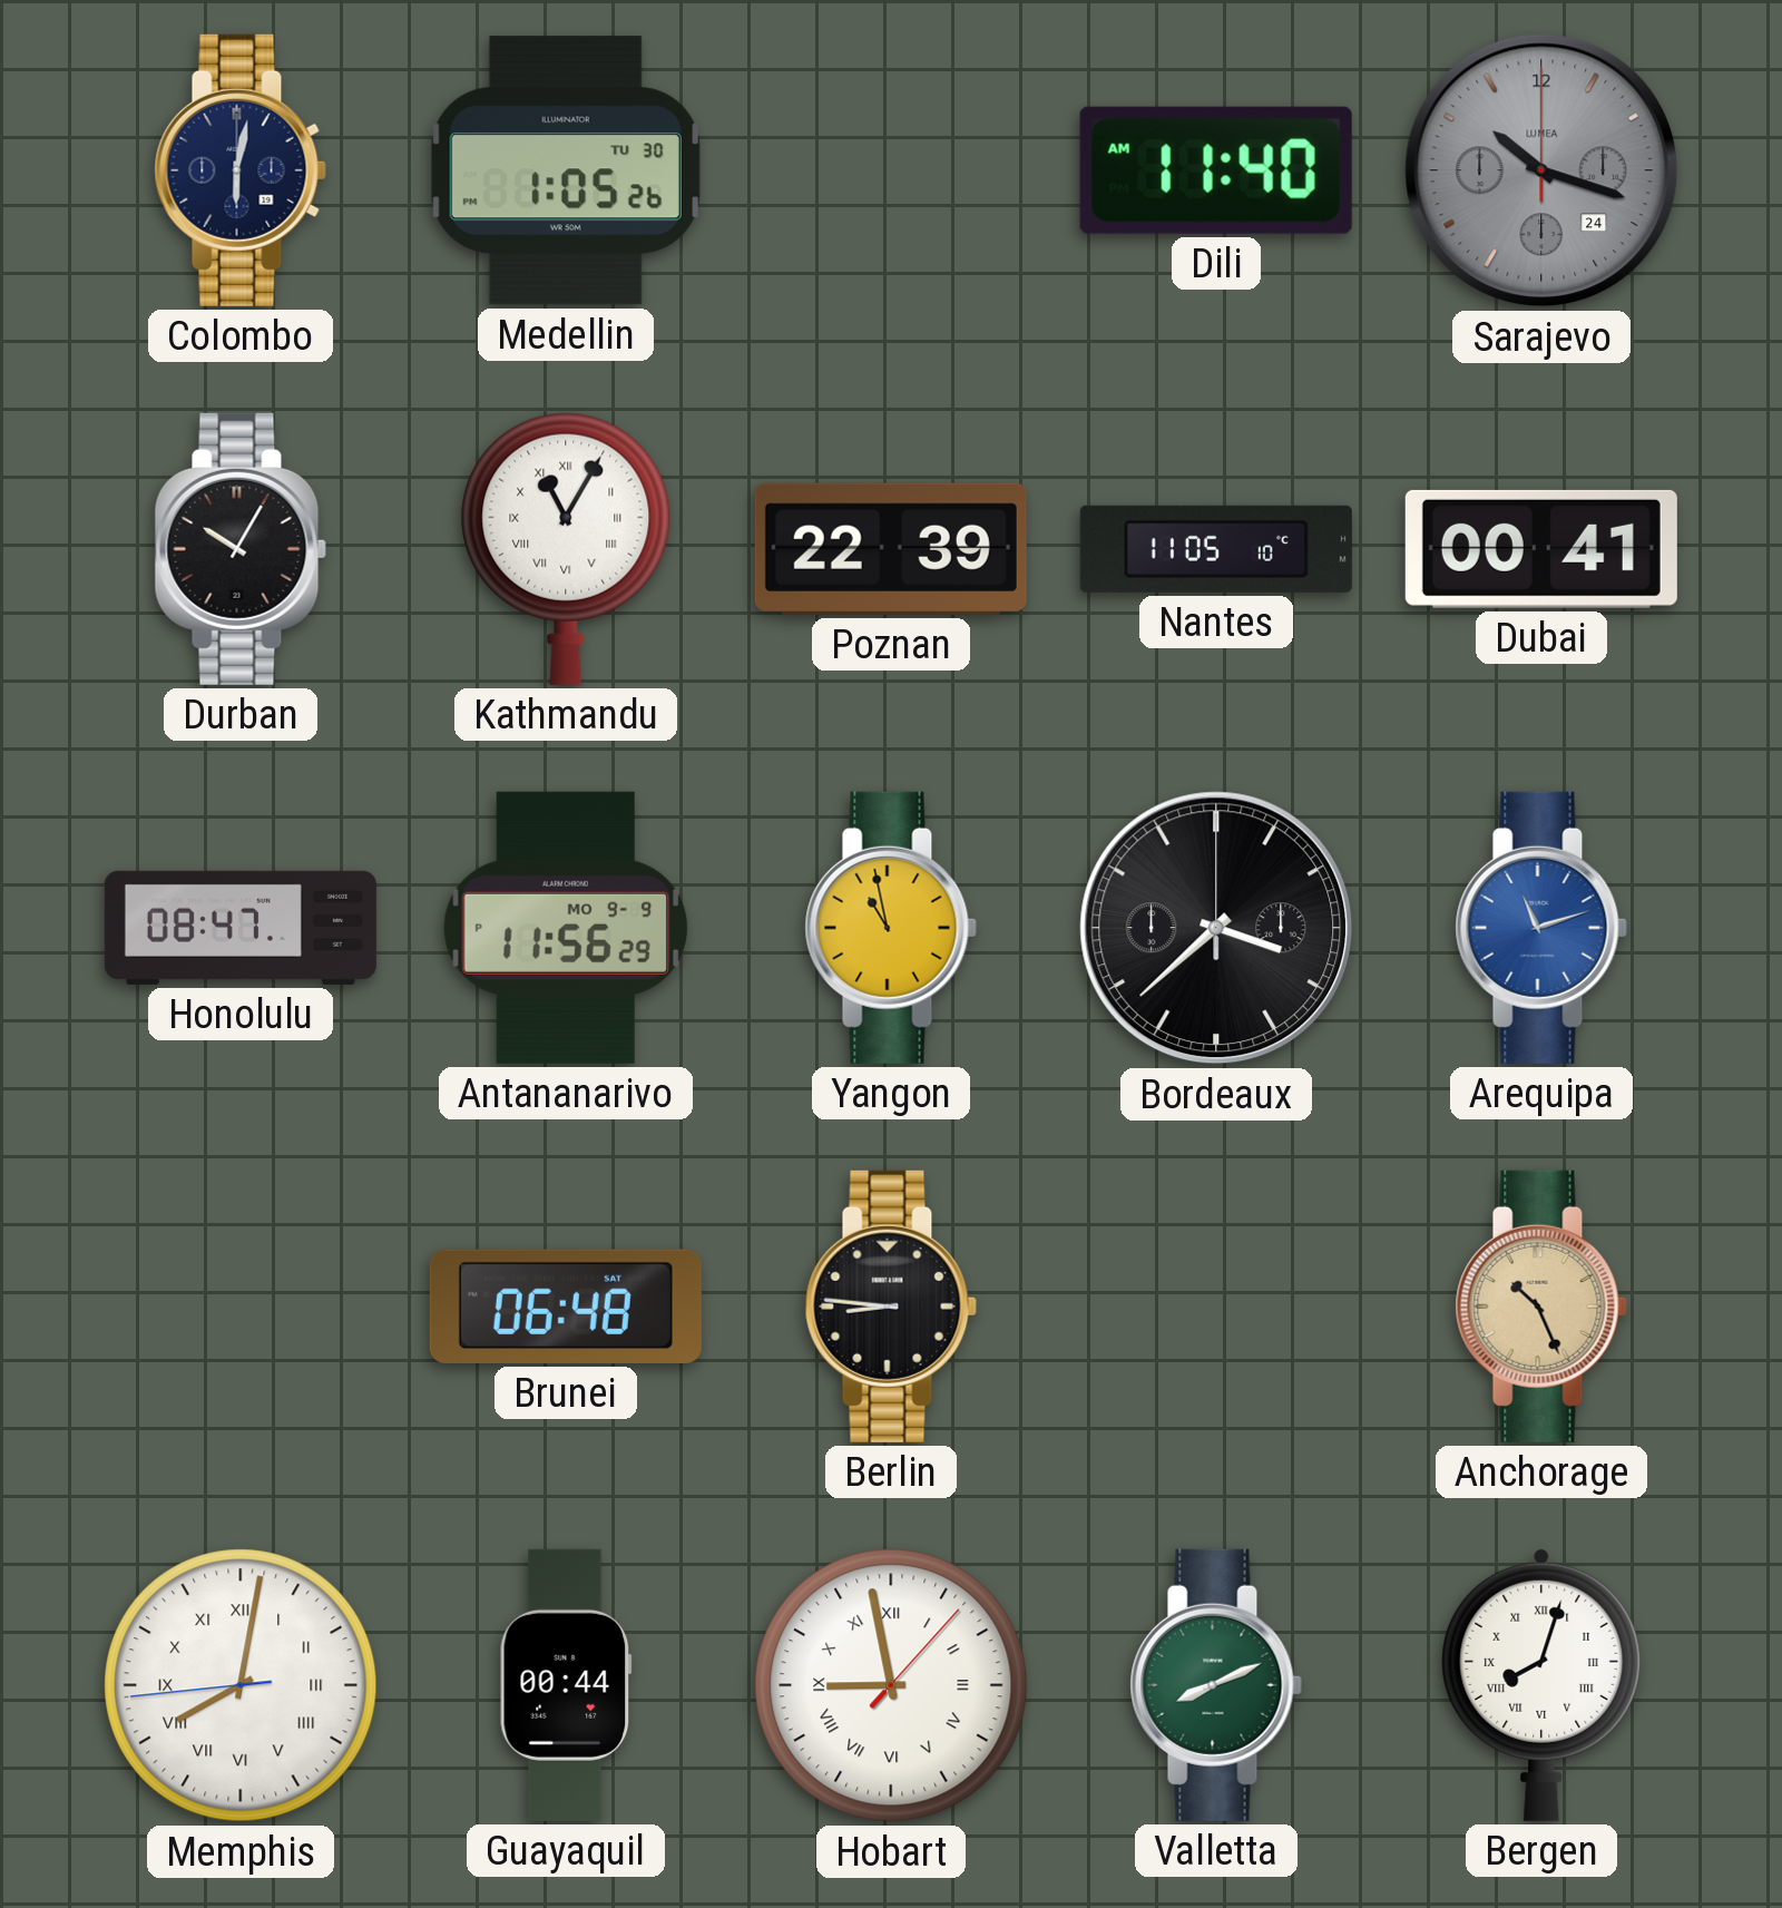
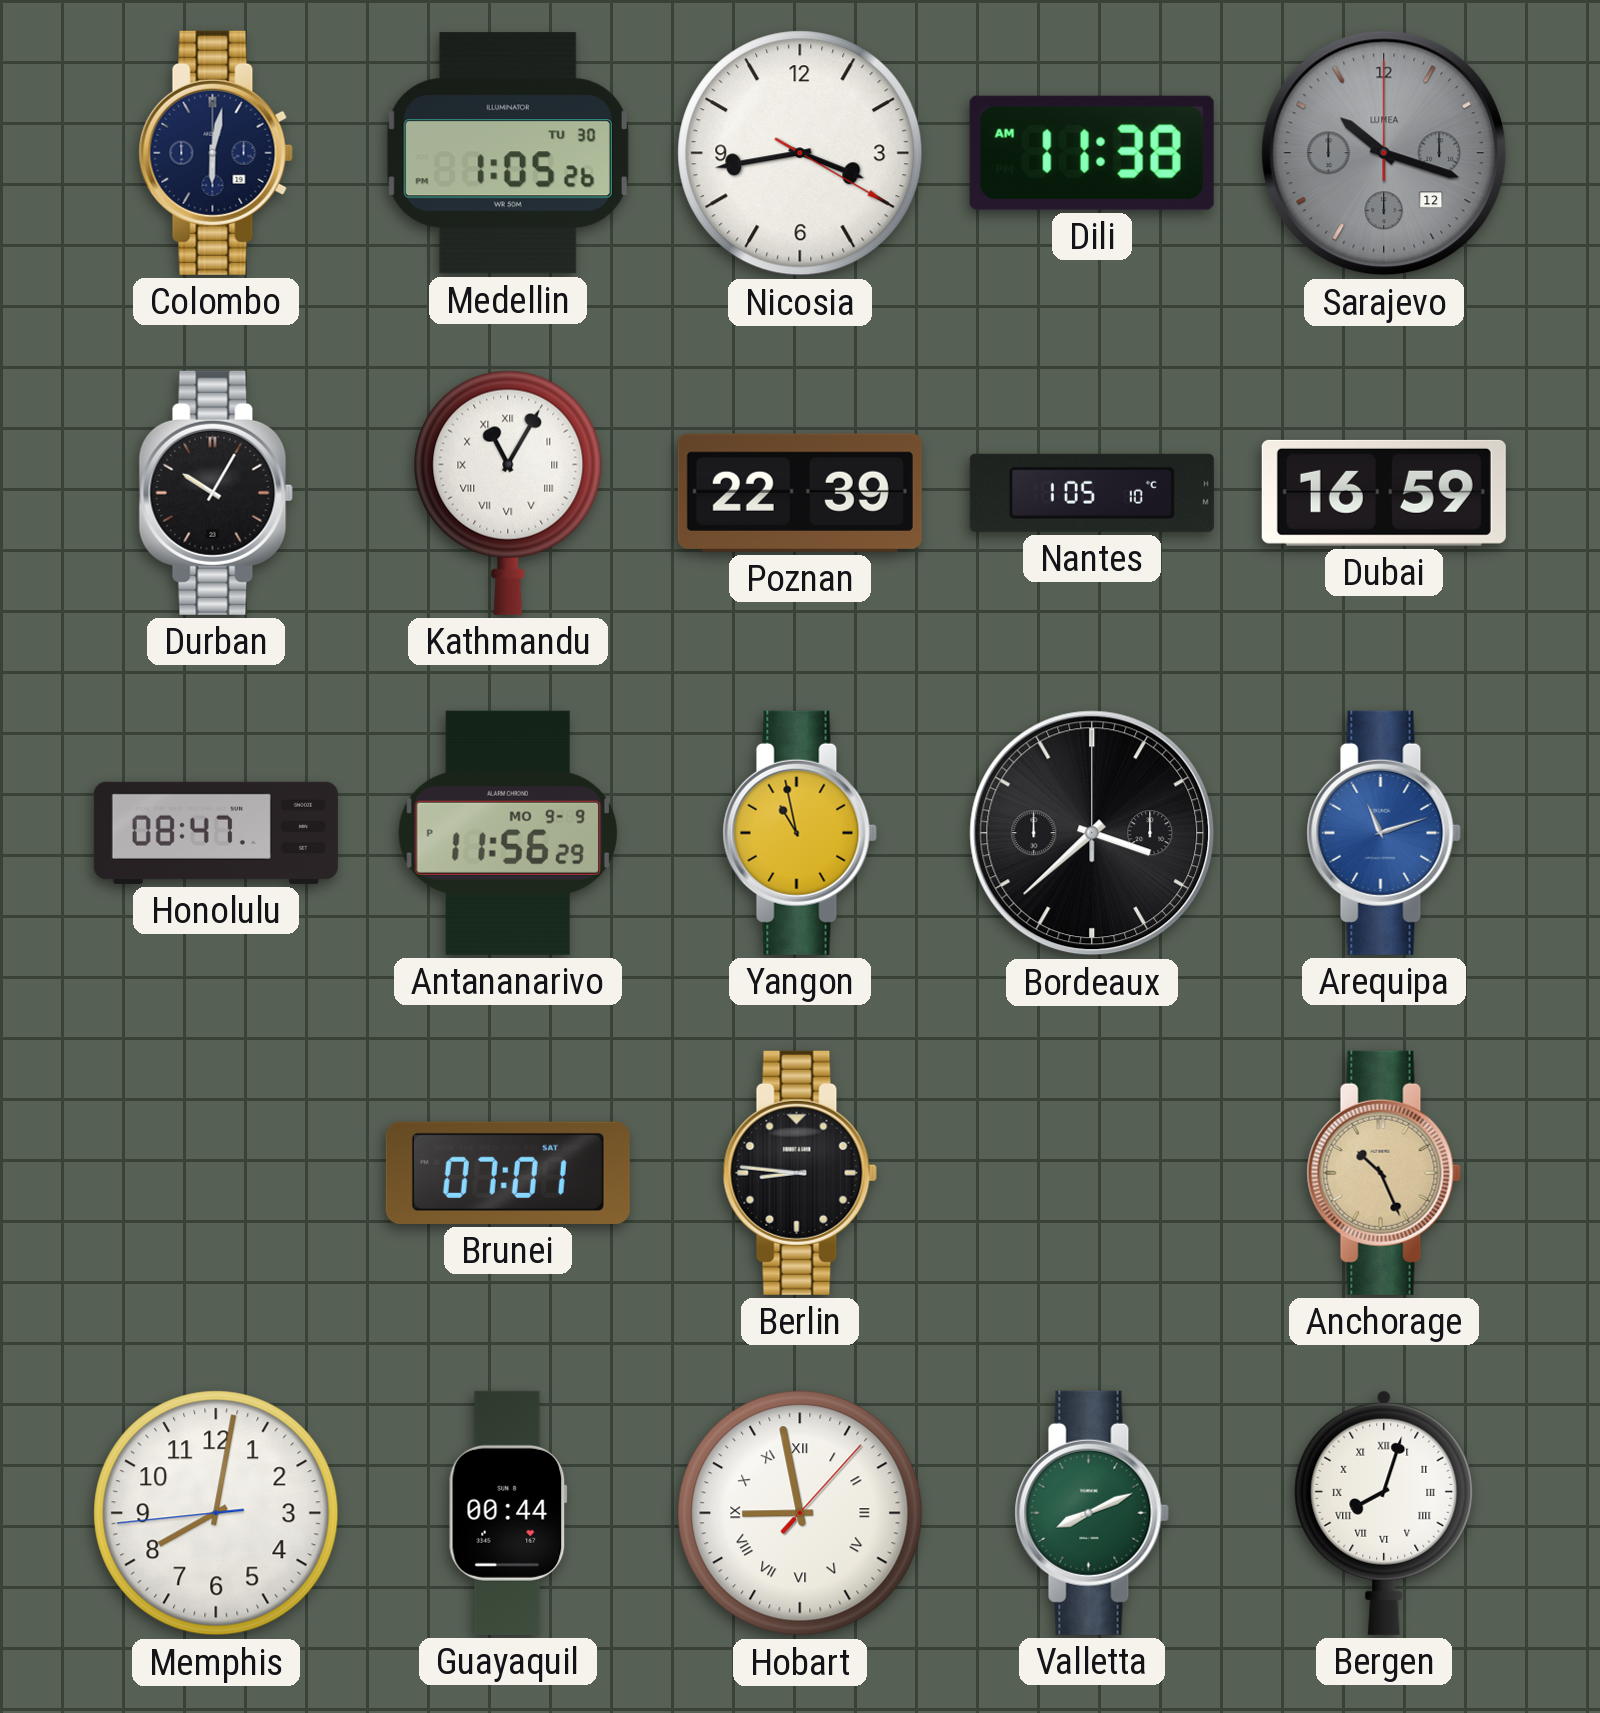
Nicosia: none -> 3:43
Dili: 11:40 -> 11:38
Sarajevo date: 24 -> 12
Nantes: 11:05 -> 1:05
Dubai: 00:41 -> 16:59
Brunei: 06:48 -> 07:01
Memphis numerals: Roman -> Arabic
